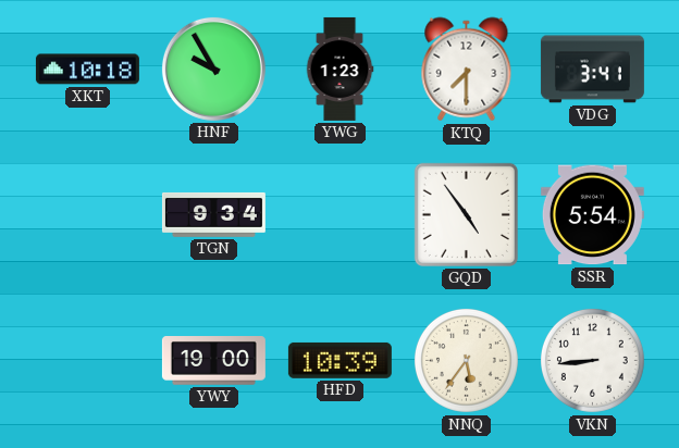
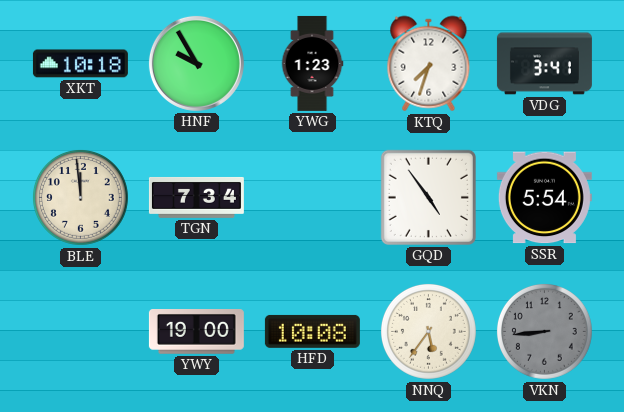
KTQ: 7:30 -> 7:33
BLE: none -> 11:59
TGN: 9:34 -> 7:34
HFD: 10:39 -> 10:08
VKN dial: white -> grey
